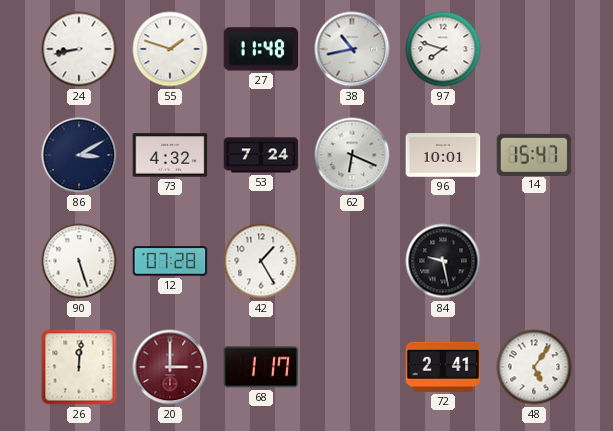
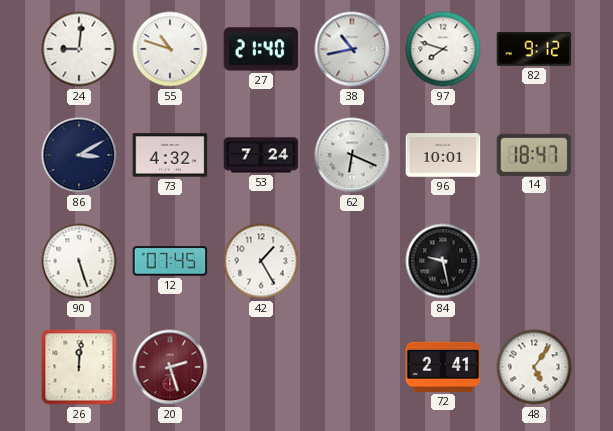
24: 8:43 -> 9:01
55: 1:48 -> 10:48
27: 11:48 -> 21:40
82: none -> 9:12
14: 15:47 -> 18:47
12: 07:28 -> 07:45
20: 3:00 -> 2:27
68: 1:17 -> none
